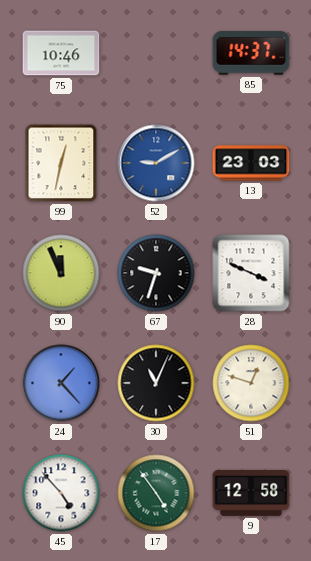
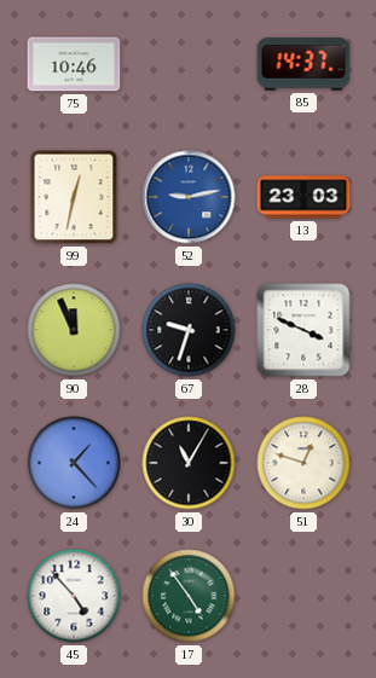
52: 9:10 -> 9:13
30: 11:04 -> 11:05
9: 12:58 -> none
